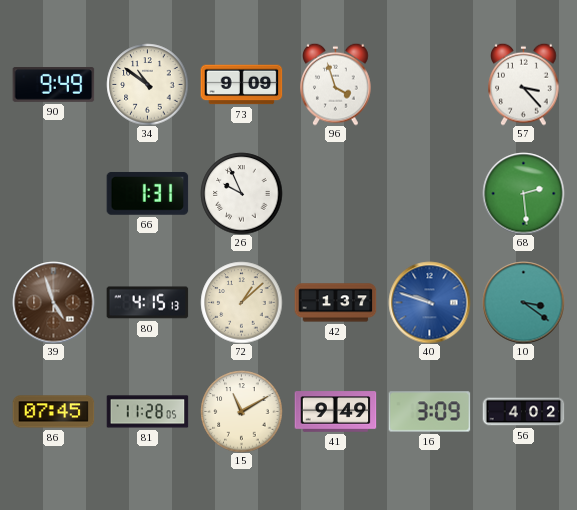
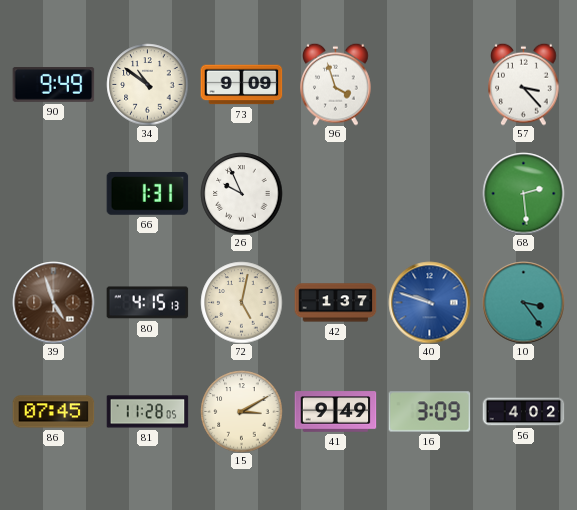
72: 1:08 -> 5:02
10: 3:21 -> 3:24
15: 11:10 -> 3:10
